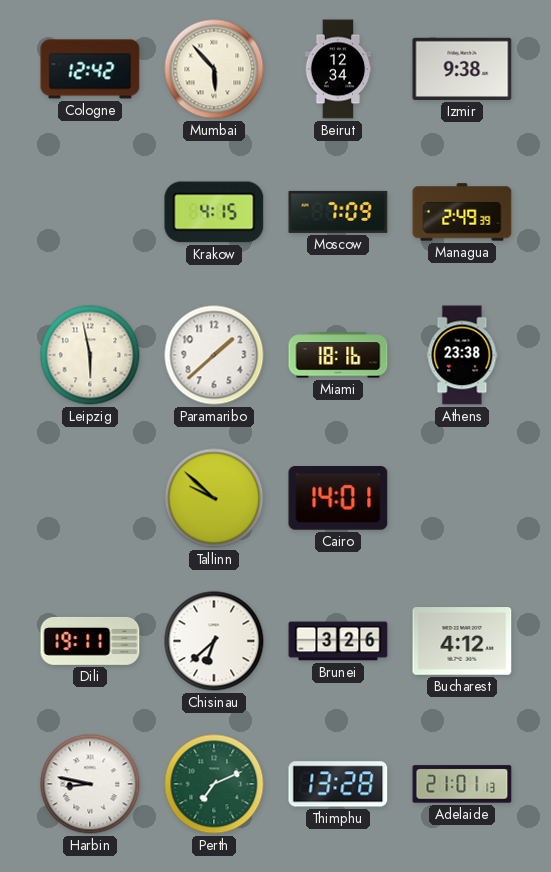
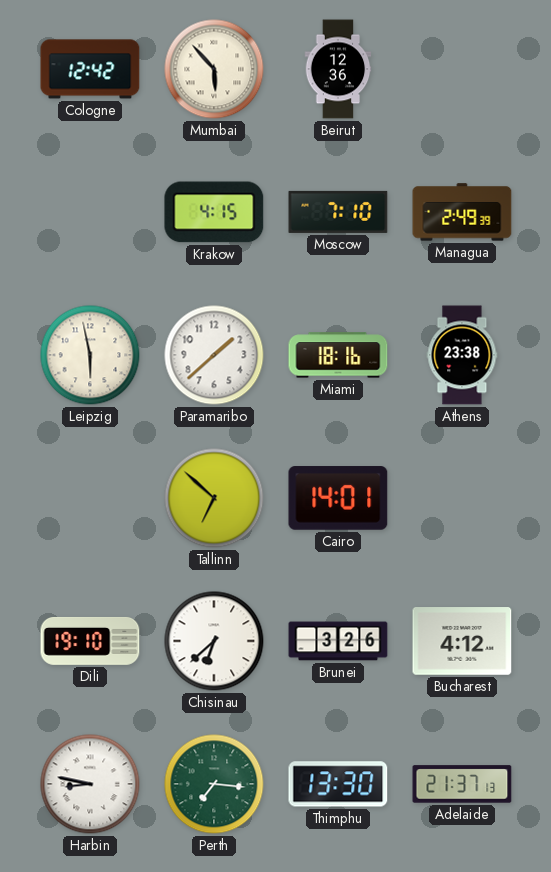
Beirut: 12:34 -> 12:36
Izmir: 9:38 -> none
Moscow: 7:09 -> 7:10
Tallinn: 9:52 -> 6:52
Dili: 19:11 -> 19:10
Perth: 7:11 -> 7:16
Thimphu: 13:28 -> 13:30
Adelaide: 21:01 -> 21:37
